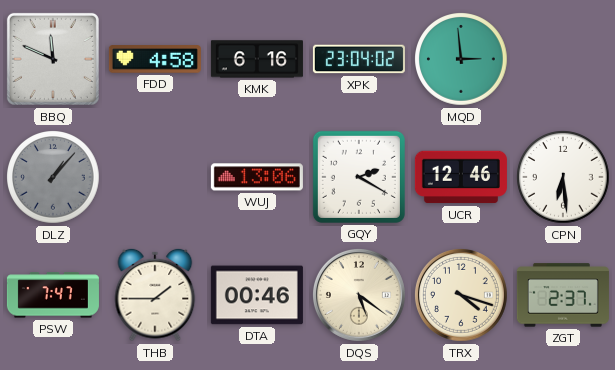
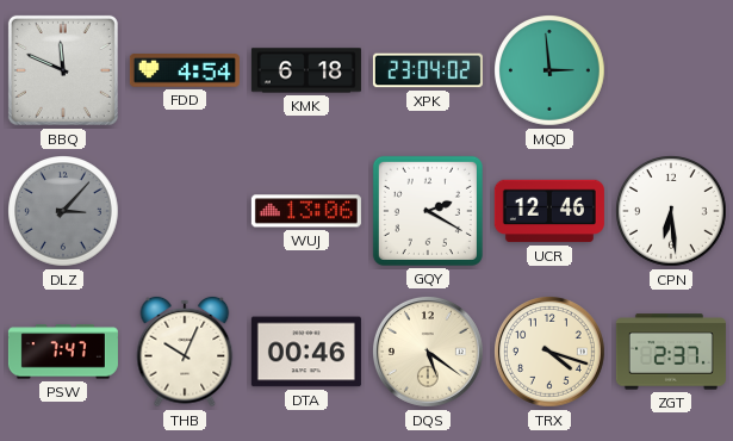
FDD: 4:58 -> 4:54
KMK: 6:16 -> 6:18
DLZ: 1:07 -> 3:07
THB: 1:45 -> 10:04
